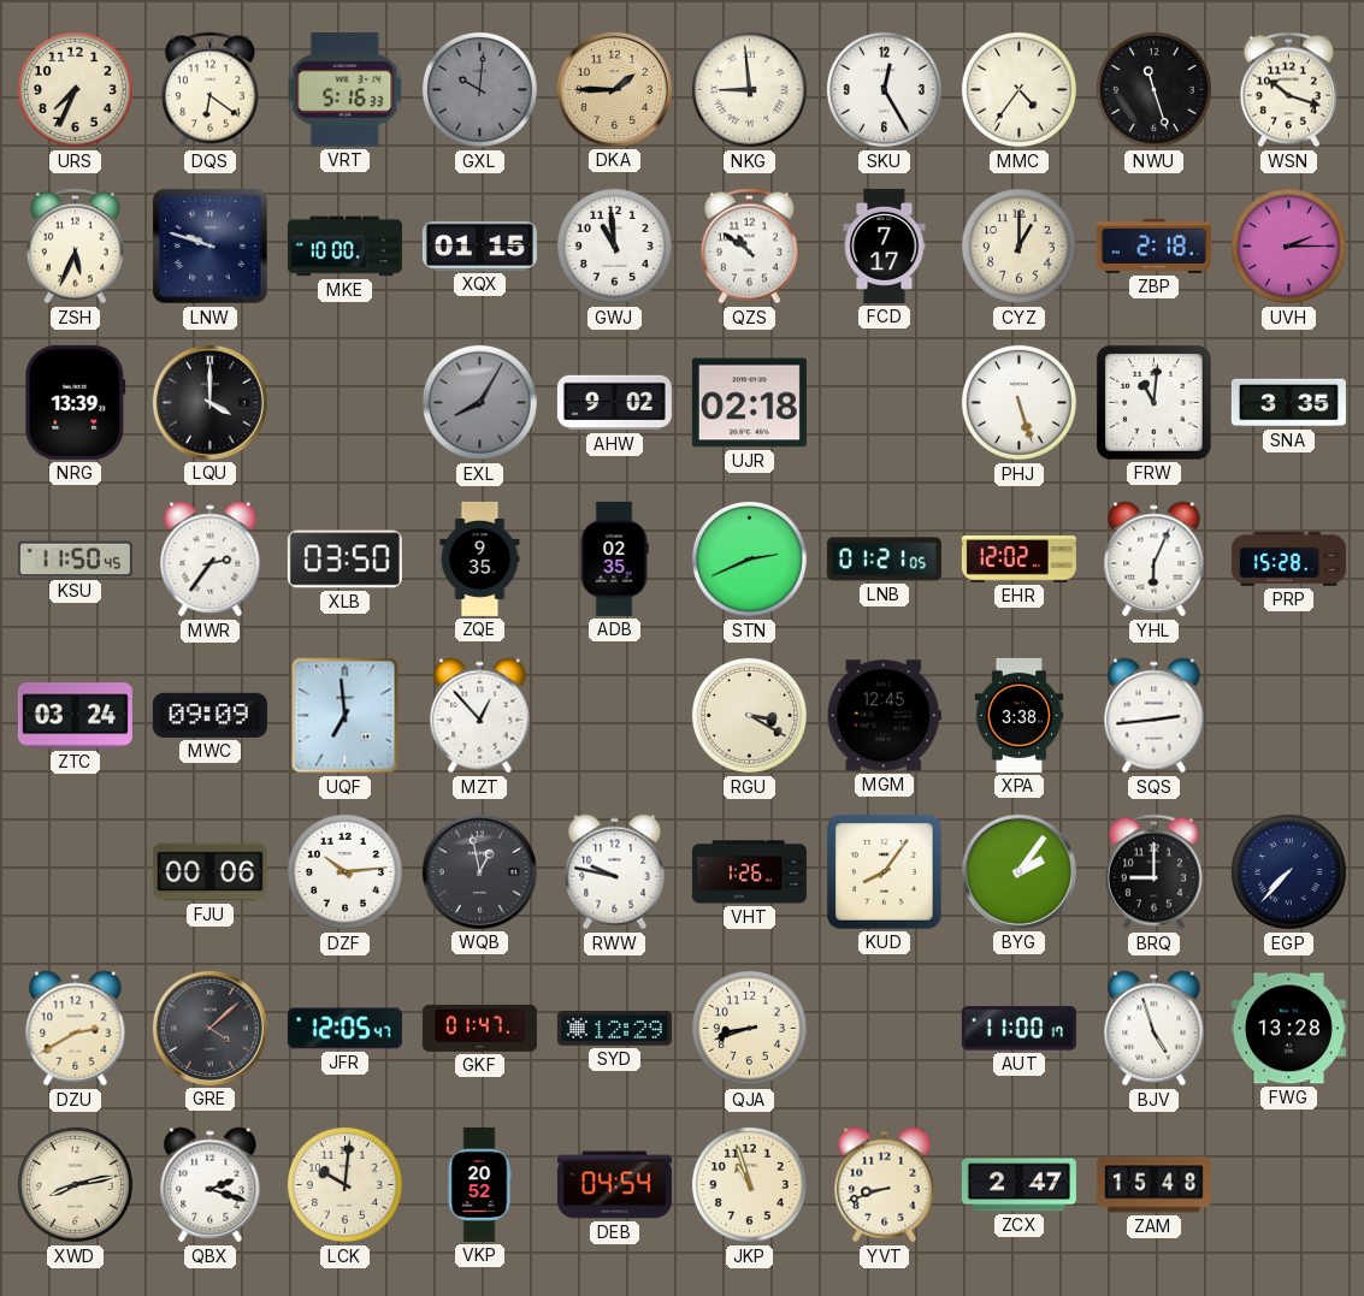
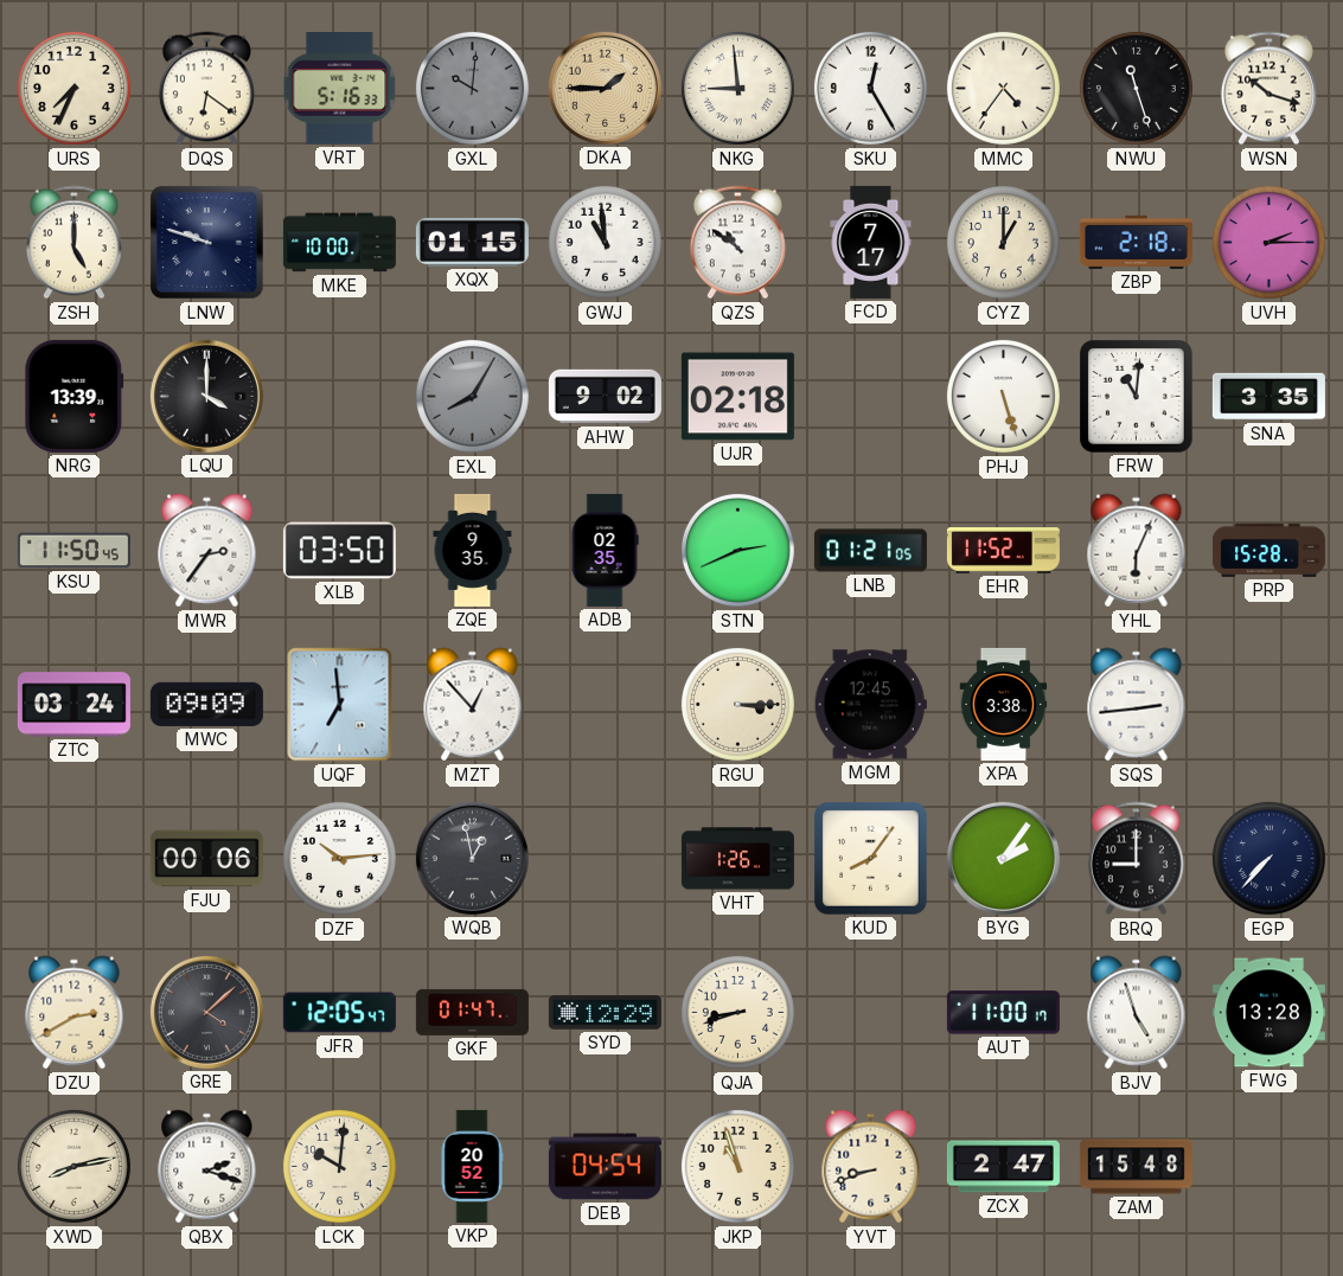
ZSH: 5:34 -> 5:00
EHR: 12:02 -> 11:52
RGU: 3:20 -> 3:15
RWW: 9:47 -> none
